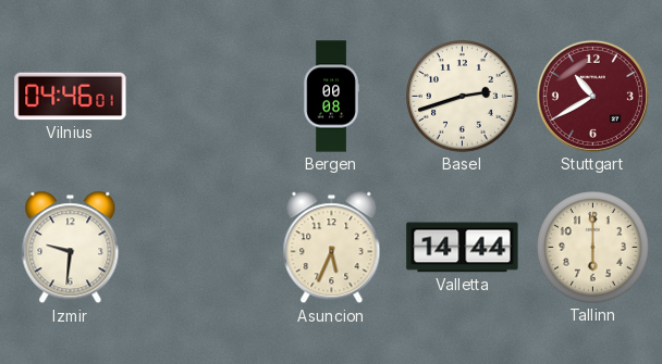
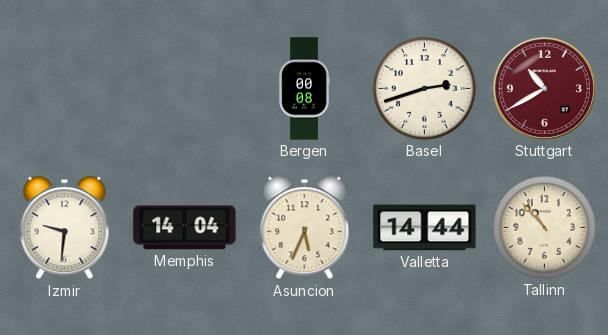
Vilnius: 04:46 -> none
Memphis: none -> 14:04
Tallinn: 6:00 -> 10:53
